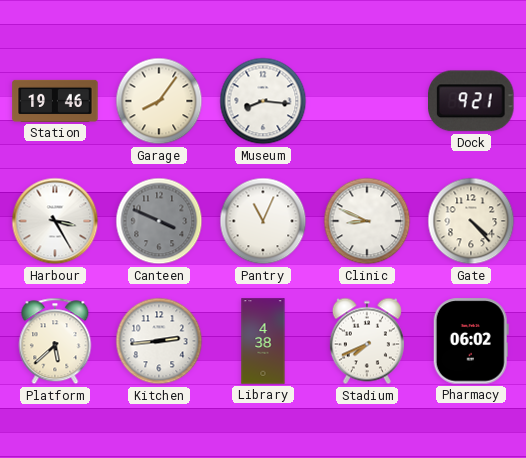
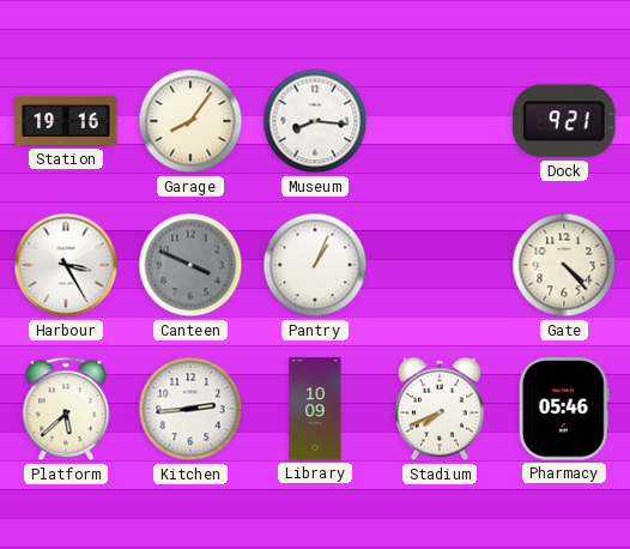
Station: 19:46 -> 19:16
Pantry: 11:04 -> 1:04
Clinic: 8:49 -> none
Library: 4:38 -> 10:09
Pharmacy: 06:02 -> 05:46
